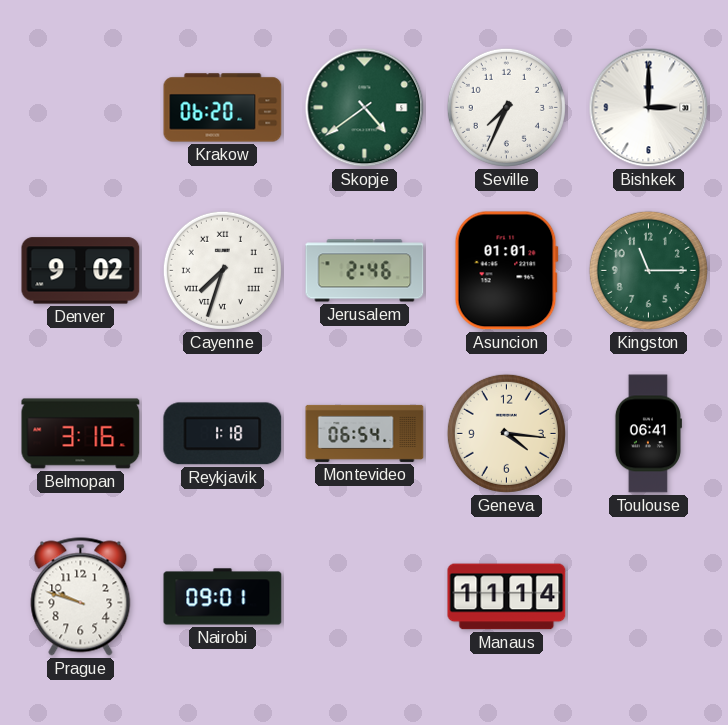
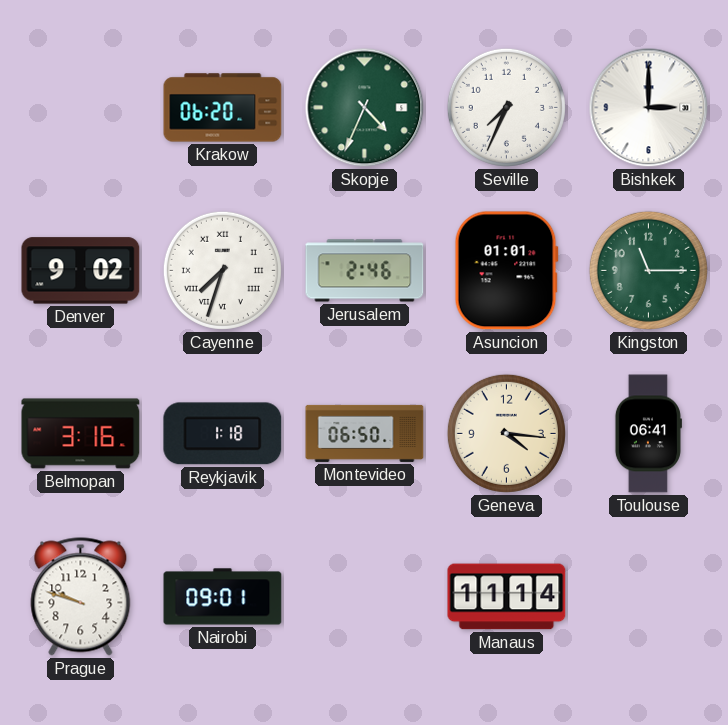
Skopje: 4:39 -> 4:34
Montevideo: 06:54 -> 06:50
